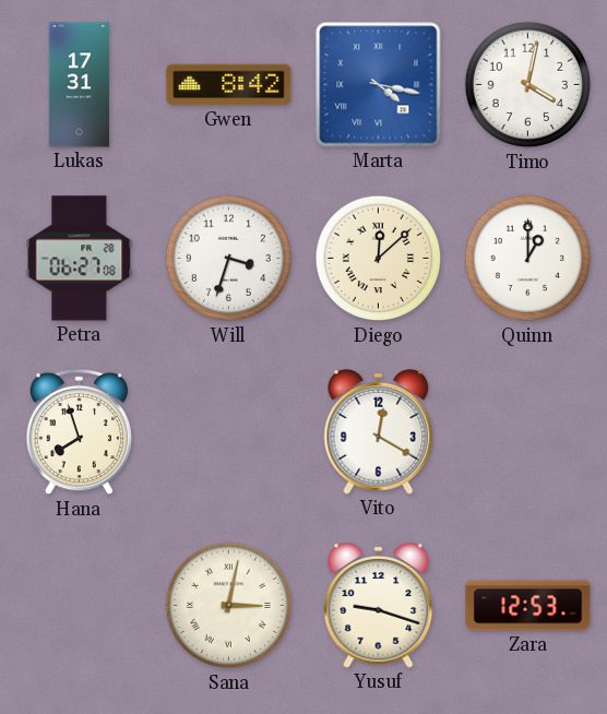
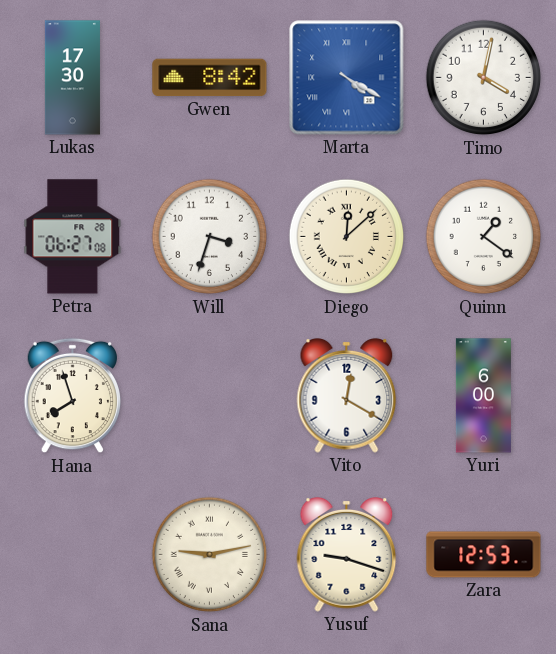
Lukas: 17:31 -> 17:30
Marta: 4:17 -> 4:20
Quinn: 1:00 -> 1:21
Yuri: none -> 6:00
Sana: 3:02 -> 9:13
